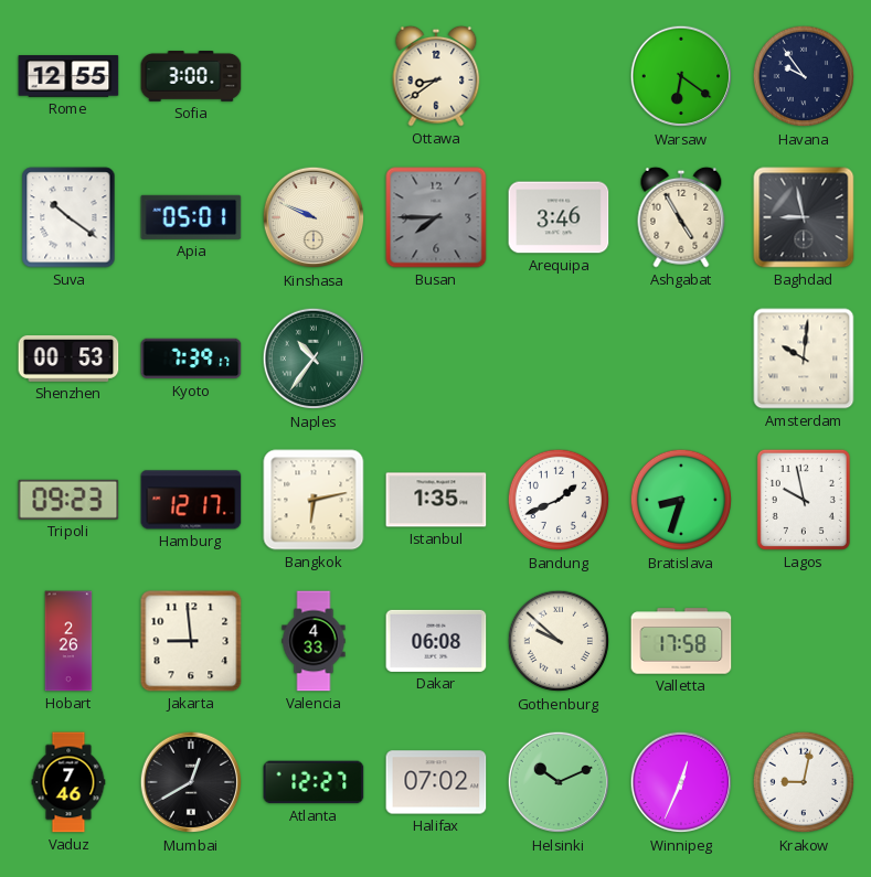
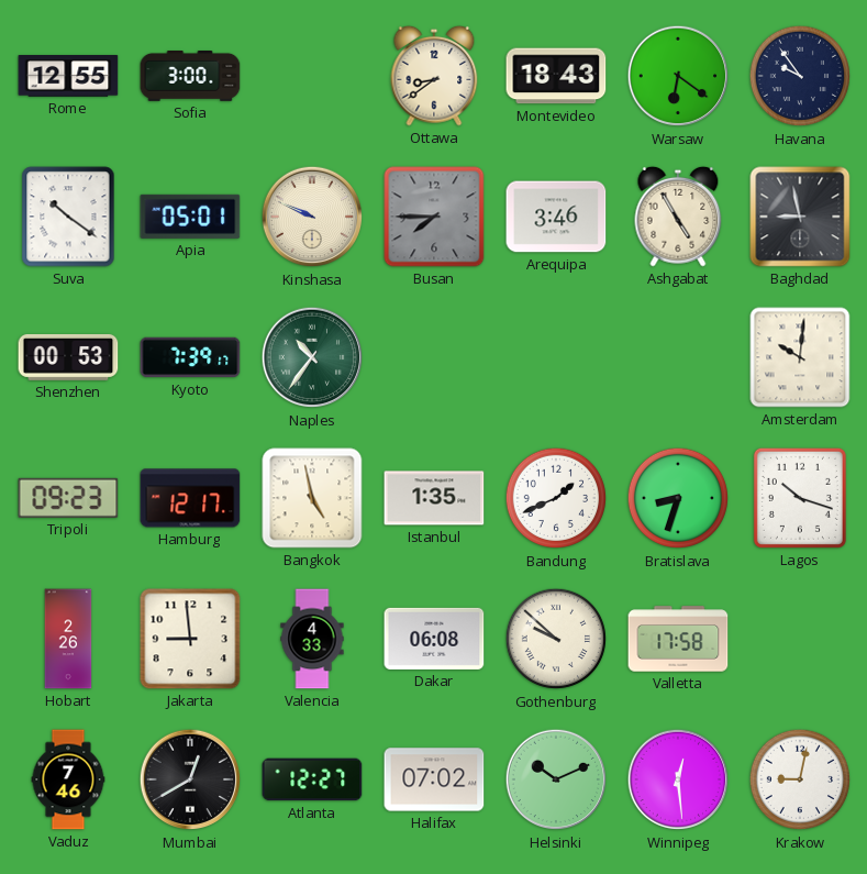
Montevideo: none -> 18:43
Bangkok: 6:13 -> 4:58
Lagos: 9:58 -> 10:18
Winnipeg: 12:34 -> 12:29
